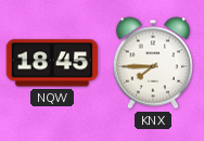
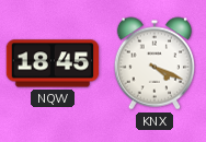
KNX: 7:45 -> 4:19
